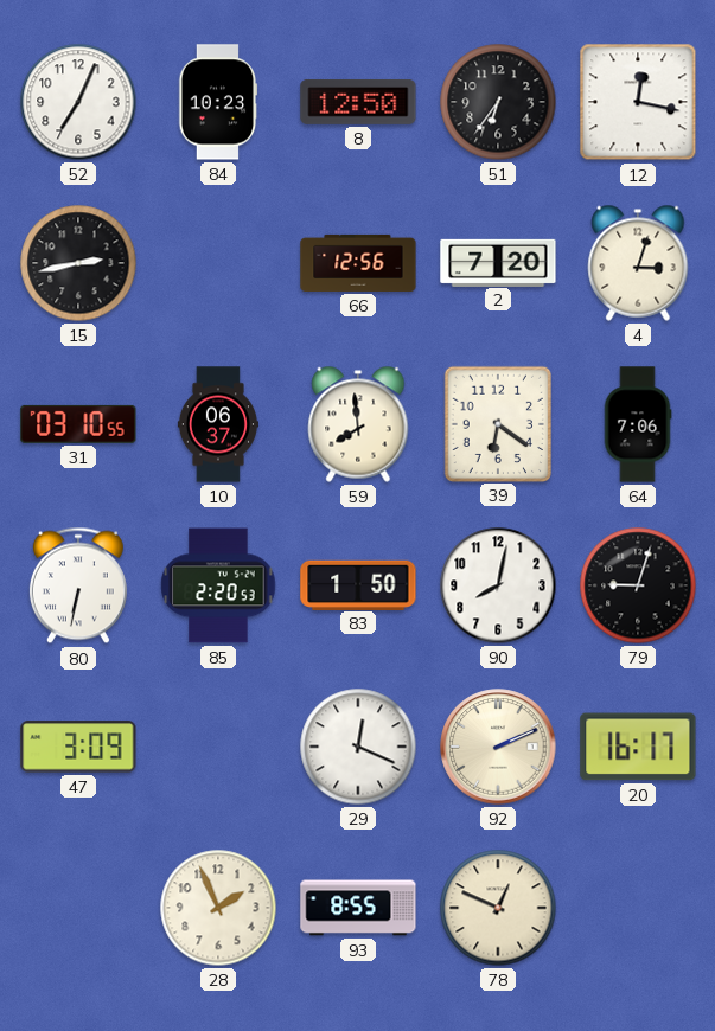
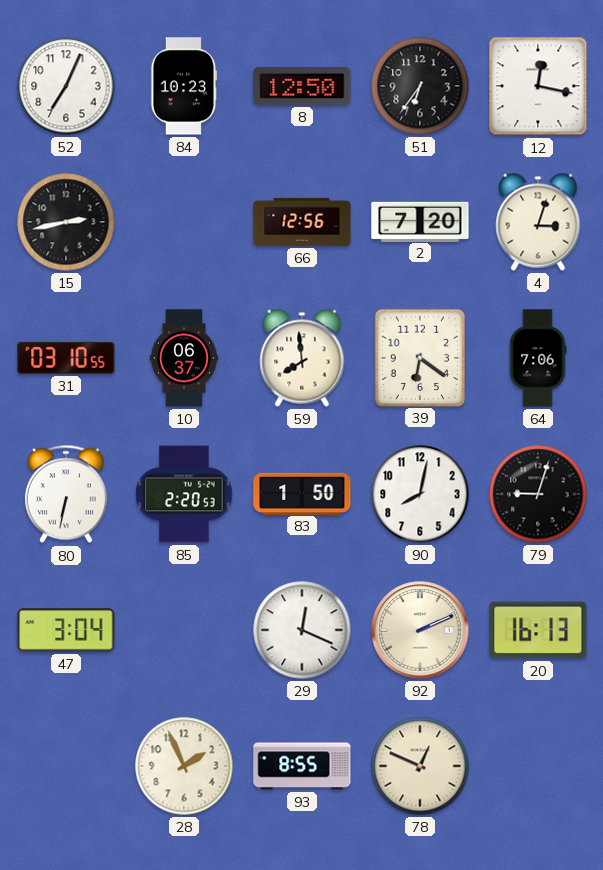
47: 3:09 -> 3:04
20: 16:17 -> 16:13
